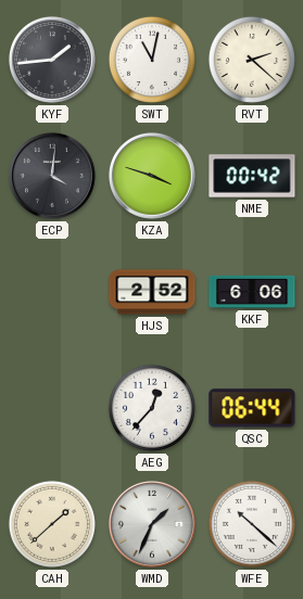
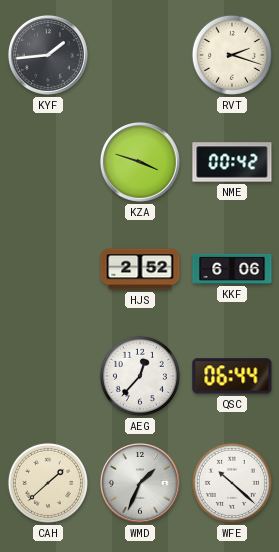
SWT: 11:02 -> none
RVT: 2:22 -> 2:18
ECP: 4:01 -> none
